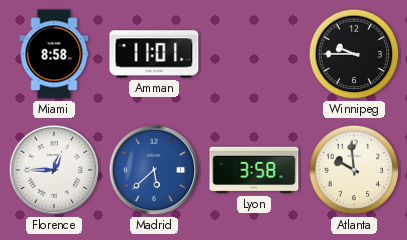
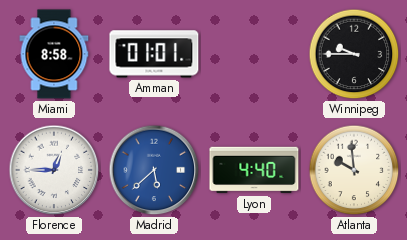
Amman: 11:01 -> 01:01
Lyon: 3:58 -> 4:40
